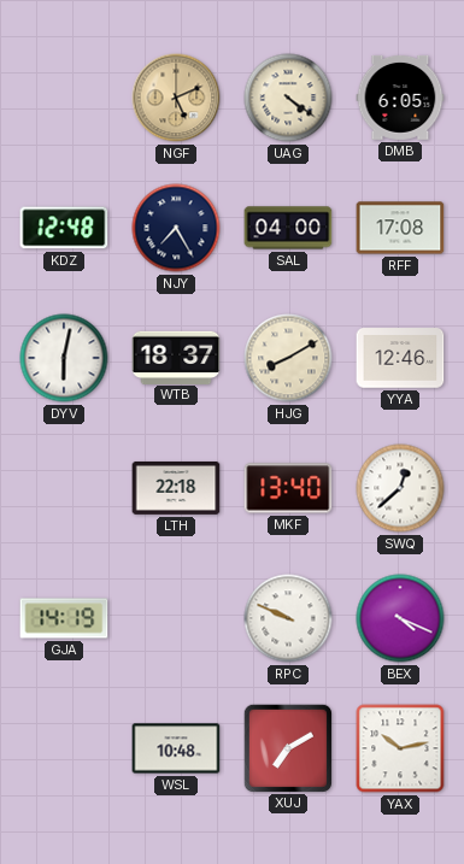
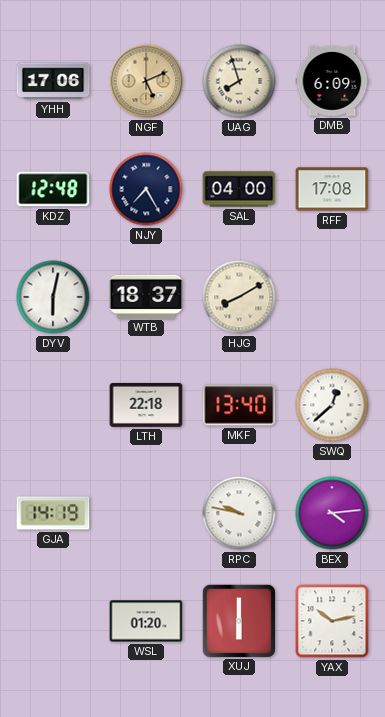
YHH: none -> 17:06
UAG: 4:21 -> 7:57
DMB: 6:05 -> 6:09
YYA: 12:46 -> none
RPC: 9:49 -> 9:47
BEX: 4:19 -> 4:14
WSL: 10:48 -> 01:20
XUJ: 7:10 -> 6:00
